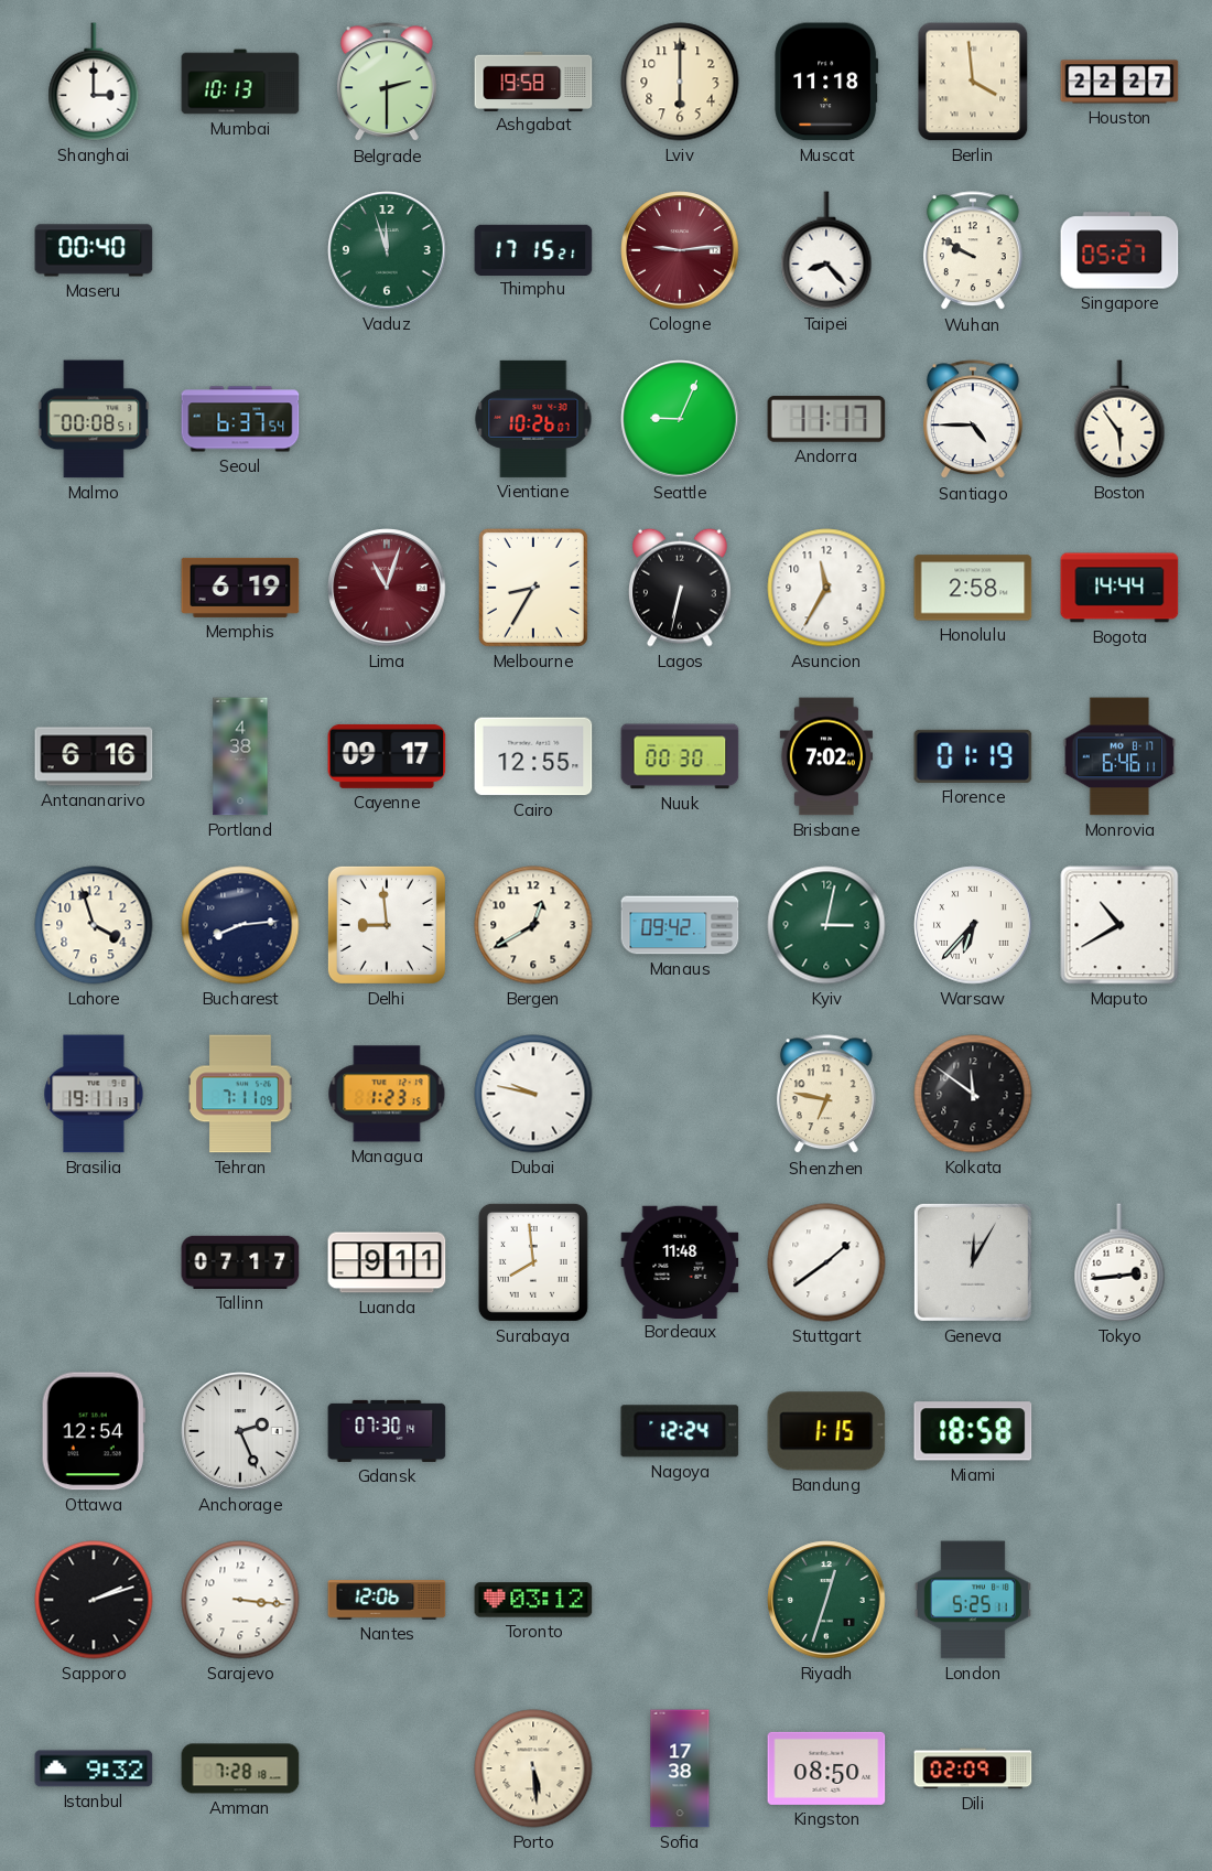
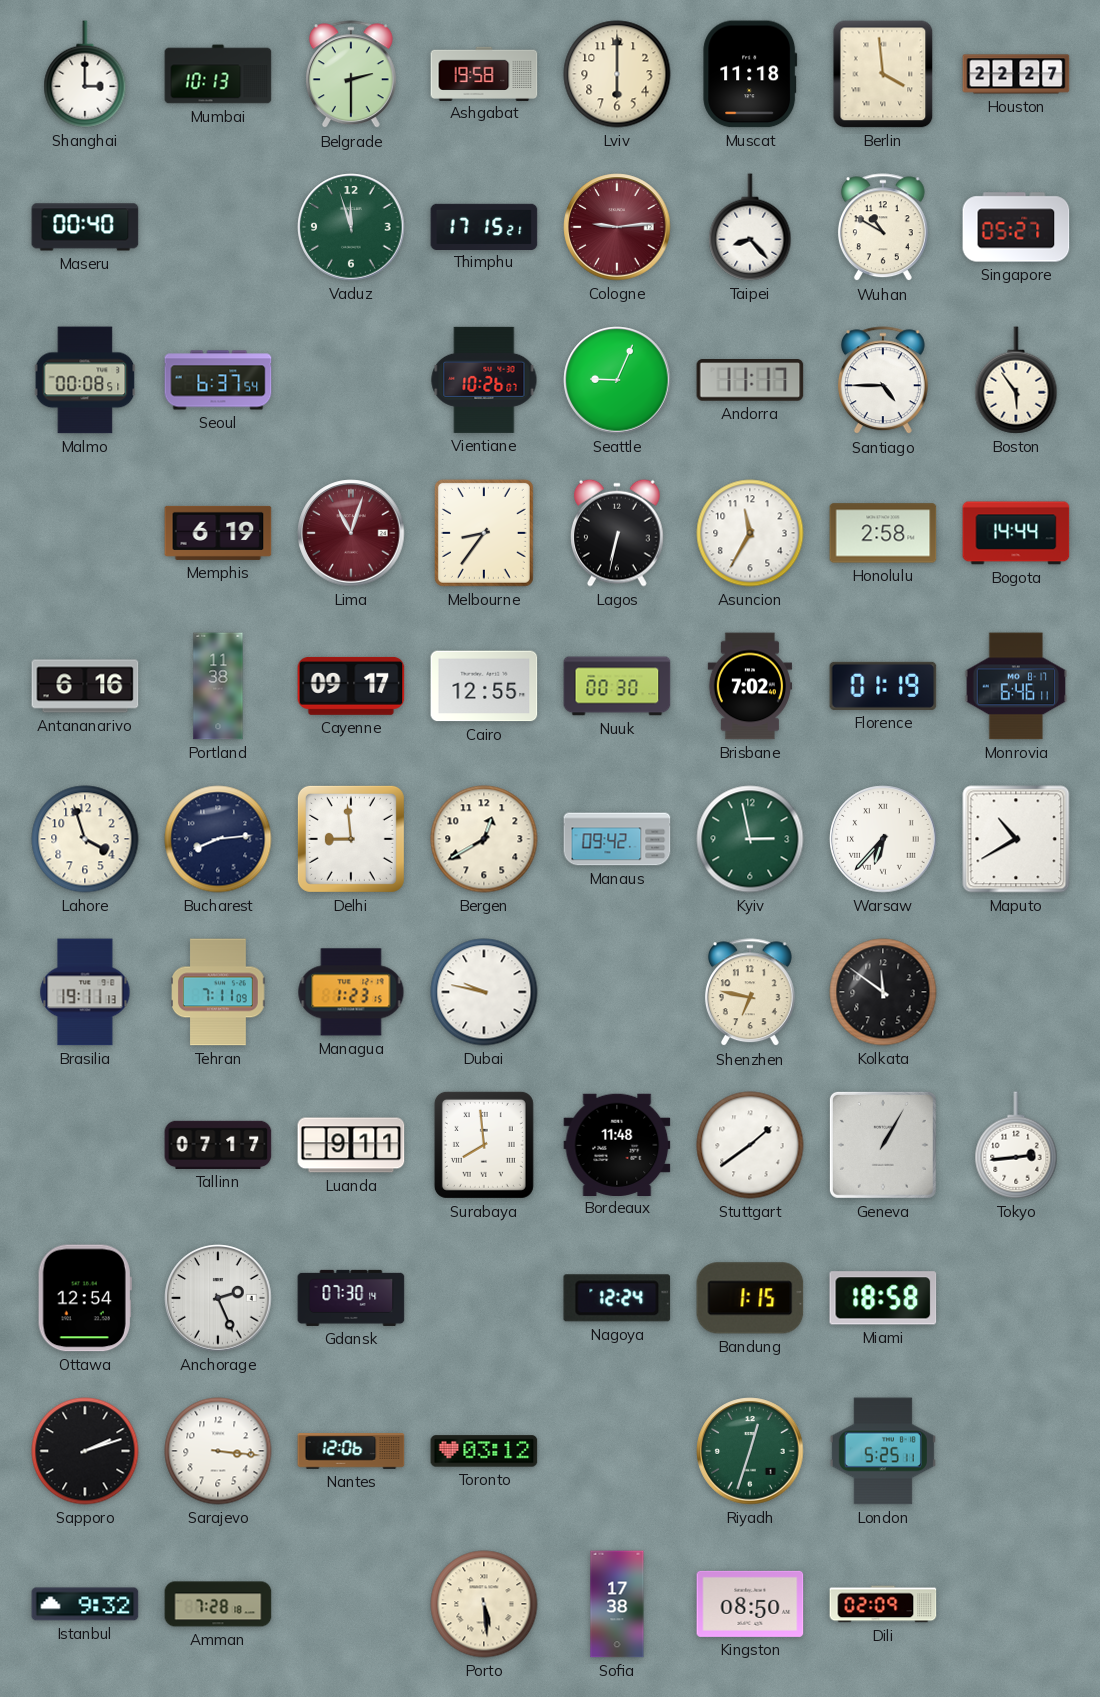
Wuhan: 9:50 -> 10:50
Melbourne: 8:35 -> 8:36
Portland: 4:38 -> 11:38
Kyiv: 3:02 -> 2:58
Geneva: 12:05 -> 1:05
